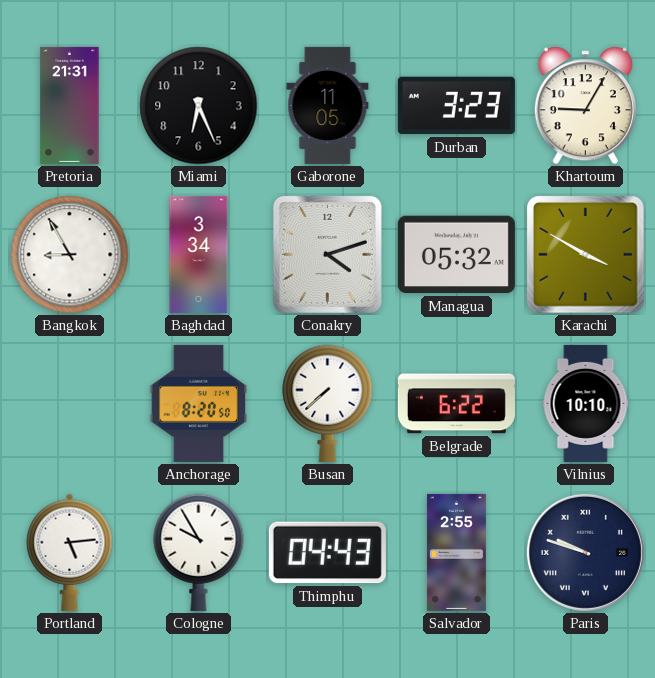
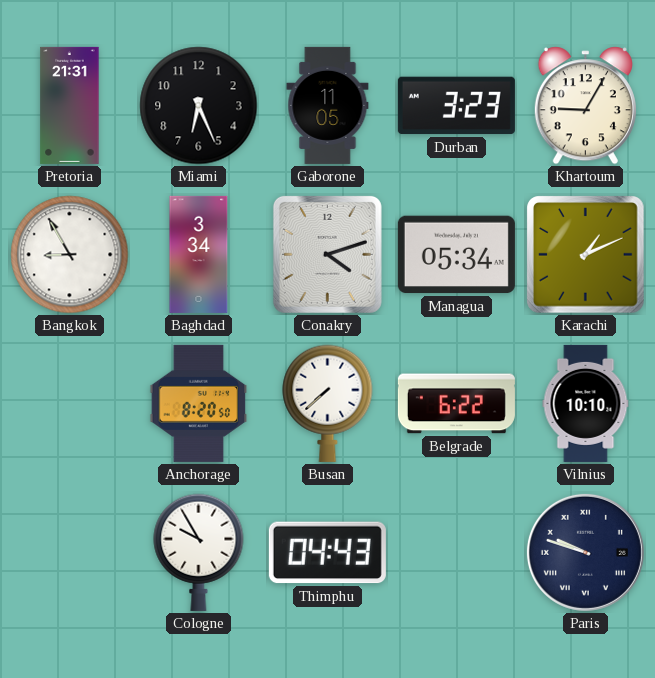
Managua: 05:32 -> 05:34
Karachi: 3:50 -> 1:11
Portland: 5:14 -> none
Salvador: 2:55 -> none
